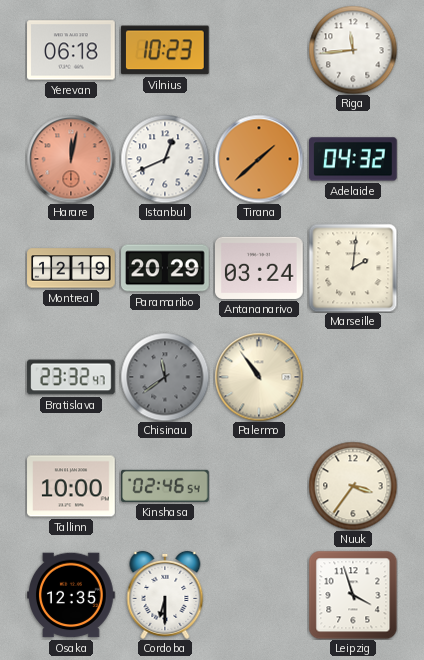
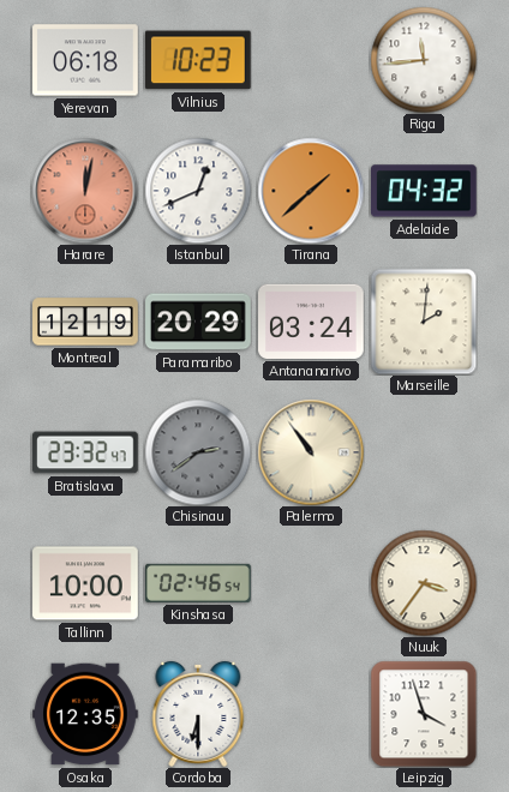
Chisinau: 11:39 -> 2:39
